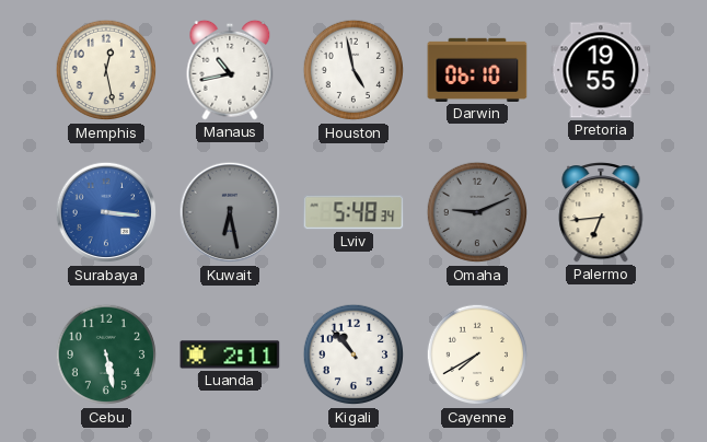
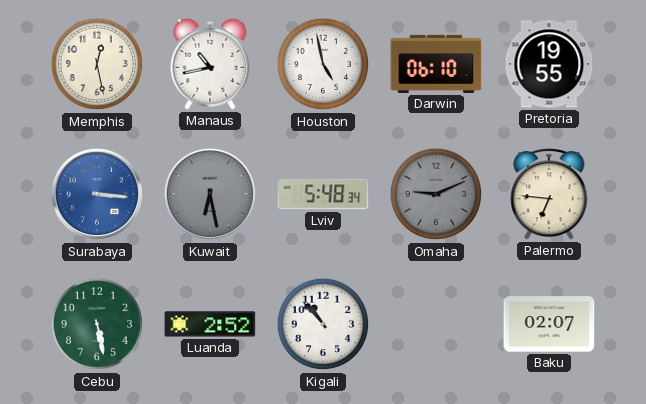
Palermo: 6:44 -> 6:46
Luanda: 2:11 -> 2:52
Cayenne: 7:40 -> none
Baku: none -> 02:07
